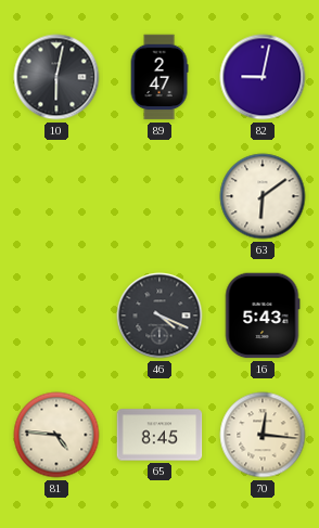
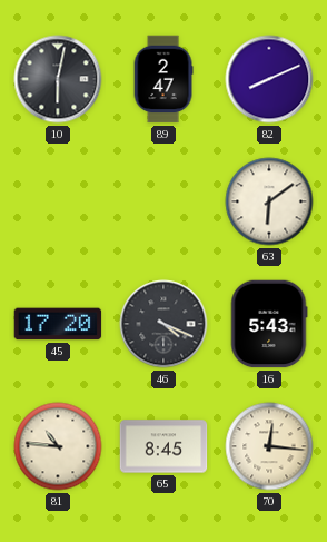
82: 9:02 -> 8:11
45: none -> 17:20
81: 4:46 -> 10:46
